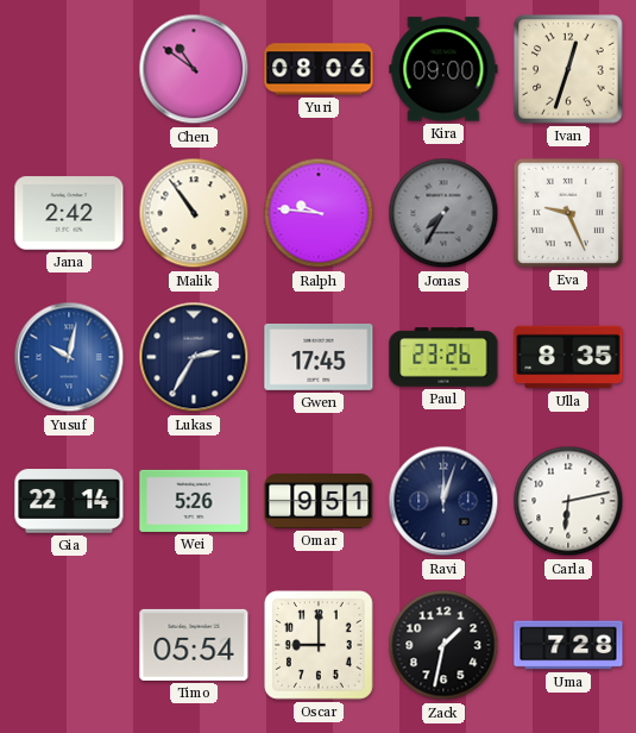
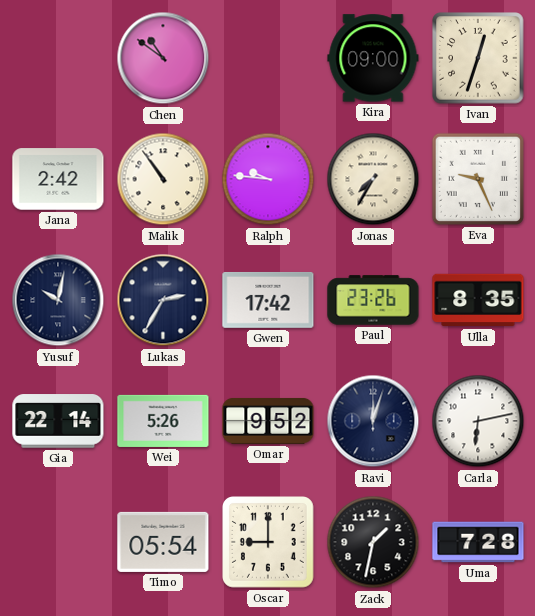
Yuri: 08:06 -> none
Jonas dial: grey -> cream
Yusuf dial: blue -> navy
Gwen: 17:45 -> 17:42
Omar: 9:51 -> 9:52
